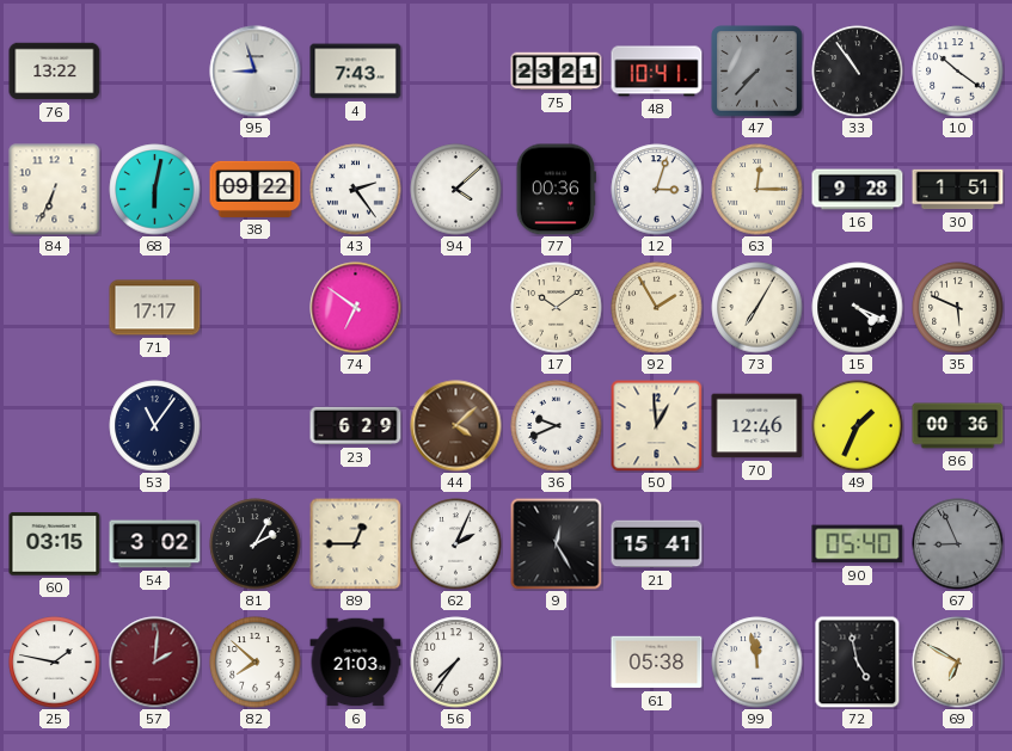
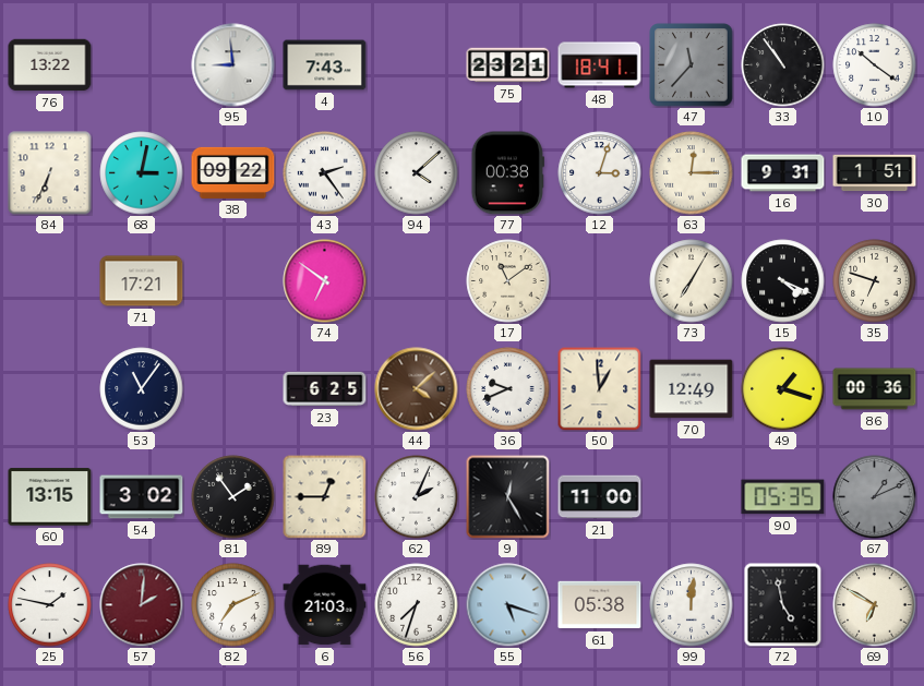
95: 8:57 -> 8:59
48: 10:41 -> 18:41
47: 7:37 -> 11:37
68: 6:02 -> 3:02
77: 00:36 -> 00:38
16: 9:28 -> 9:31
71: 17:17 -> 17:21
17: 10:09 -> 11:09
92: 1:55 -> none
35: 5:49 -> 6:48
23: 6:29 -> 6:25
70: 12:46 -> 12:49
49: 1:34 -> 1:18
60: 03:15 -> 13:15
81: 2:05 -> 1:54
21: 15:41 -> 11:00
90: 05:40 -> 05:35
67: 8:56 -> 1:11
82: 7:52 -> 7:11
56: 7:36 -> 7:33
55: none -> 5:18
99: 11:58 -> 12:01
